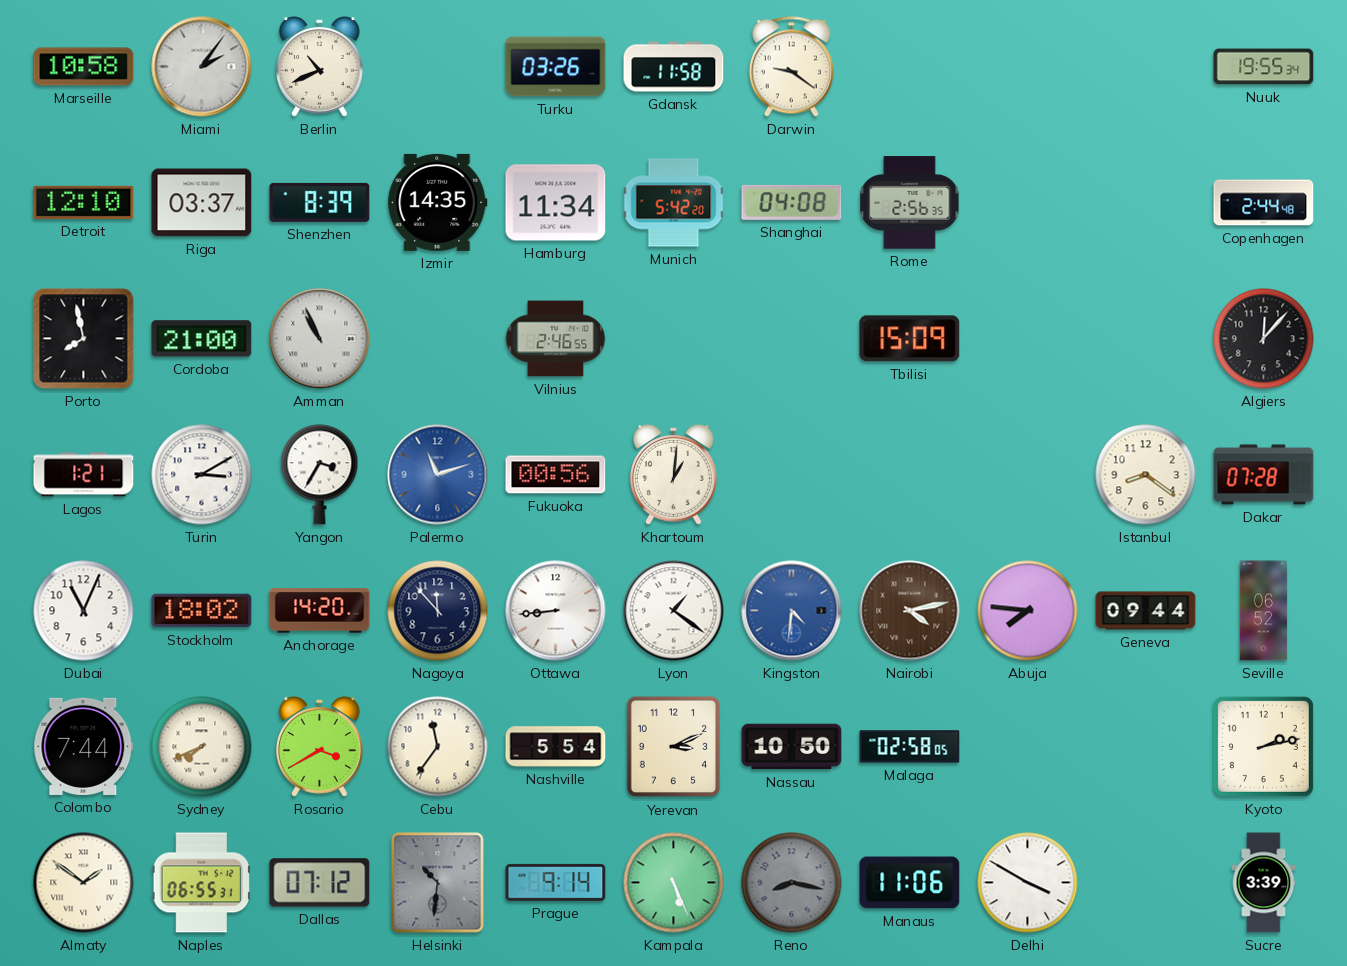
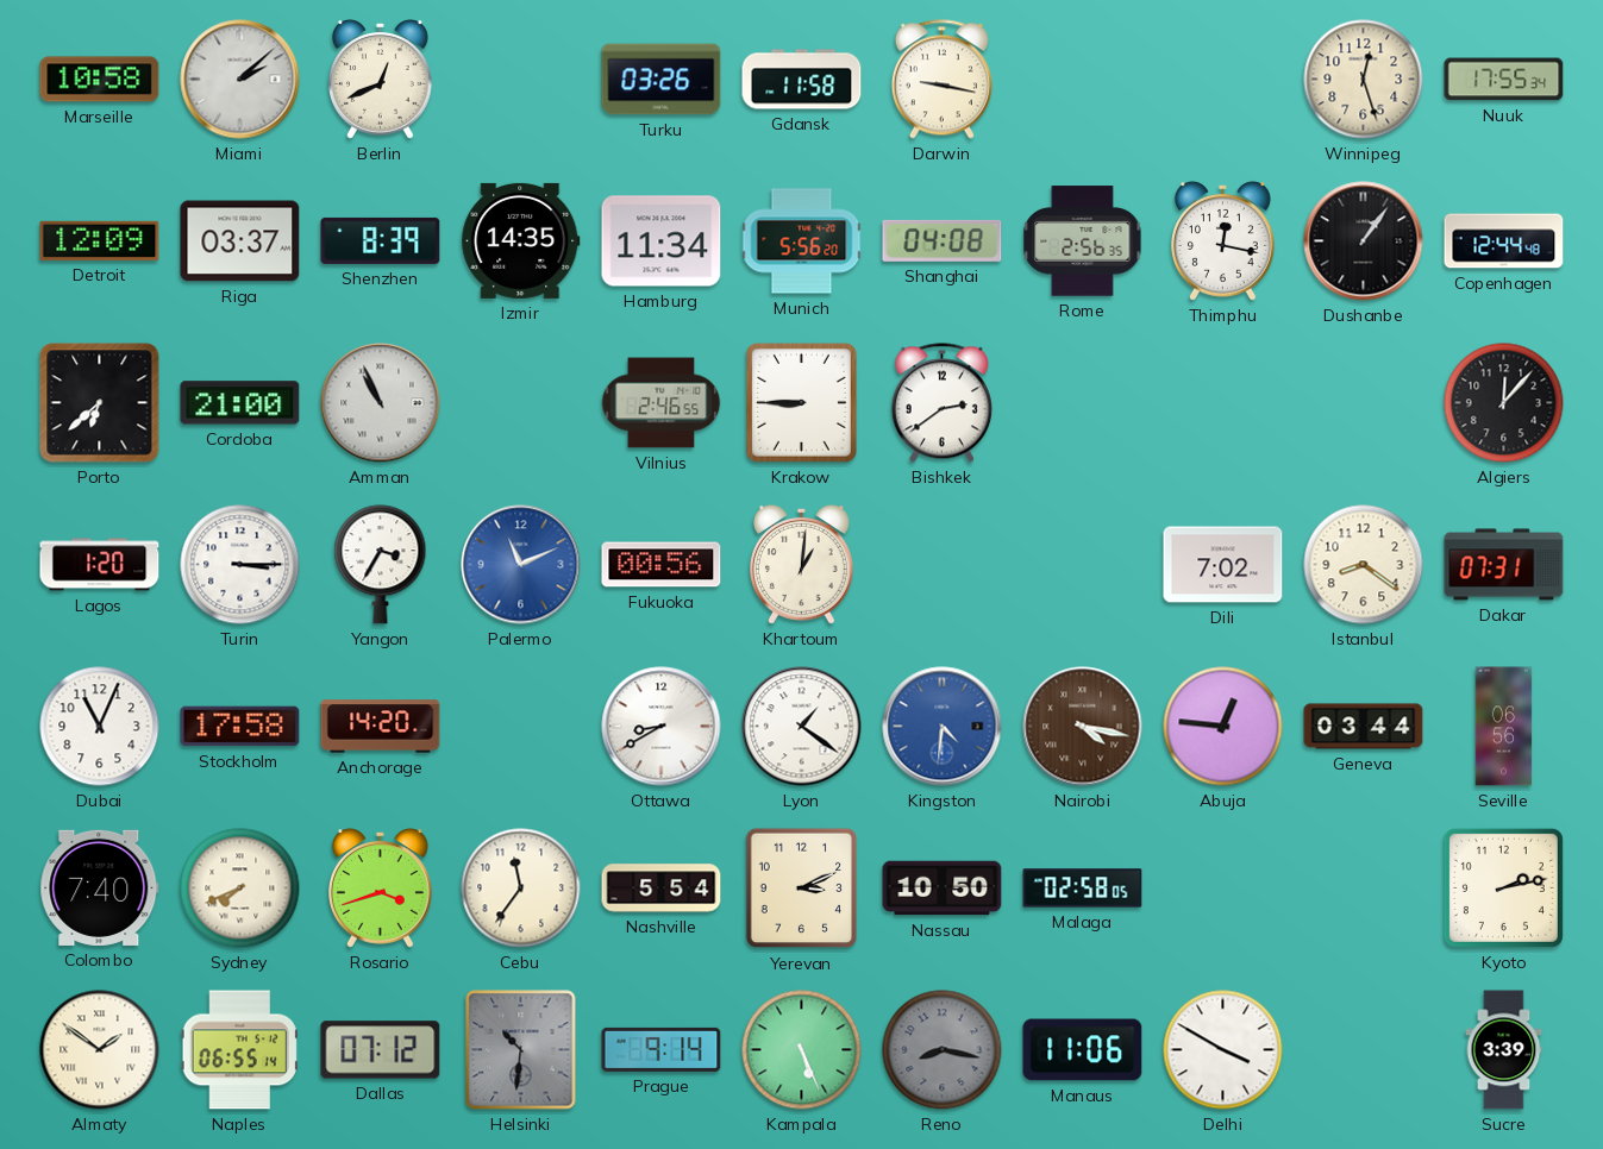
Miami: 2:06 -> 2:08
Berlin: 10:41 -> 12:41
Darwin: 9:21 -> 9:17
Winnipeg: none -> 12:27
Nuuk: 19:55 -> 17:55
Detroit: 12:10 -> 12:09
Munich: 5:42 -> 5:56
Thimphu: none -> 12:17
Dushanbe: none -> 1:06
Copenhagen: 2:44 -> 12:44
Porto: 7:58 -> 6:38
Krakow: none -> 8:45
Bishkek: none -> 2:39
Tbilisi: 15:09 -> none
Lagos: 1:21 -> 1:20
Turin: 3:10 -> 3:15
Palermo: 11:12 -> 11:11
Dili: none -> 7:02
Dakar: 07:28 -> 07:31
Stockholm: 18:02 -> 17:58
Nagoya: 11:53 -> none
Ottawa: 8:44 -> 8:40
Nairobi: 4:13 -> 4:17
Abuja: 7:46 -> 12:46
Geneva: 09:44 -> 03:44
Seville: 06:52 -> 06:56
Colombo: 7:44 -> 7:40
Rosario: 3:40 -> 3:42
Naples: 06:55:31 -> 06:55:14
